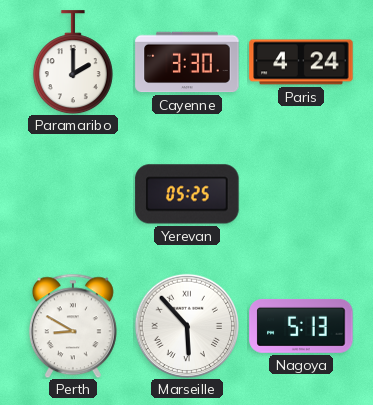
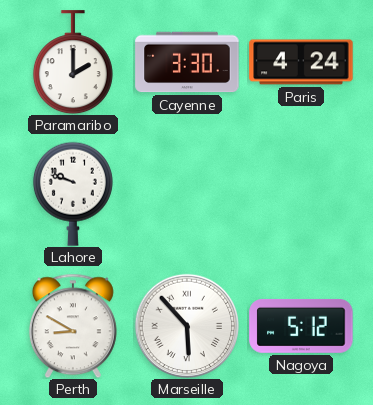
Lahore: none -> 9:48
Yerevan: 05:25 -> none
Nagoya: 5:13 -> 5:12
